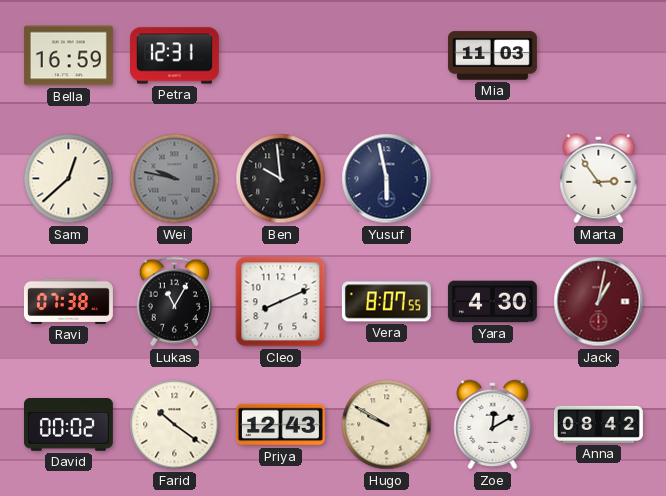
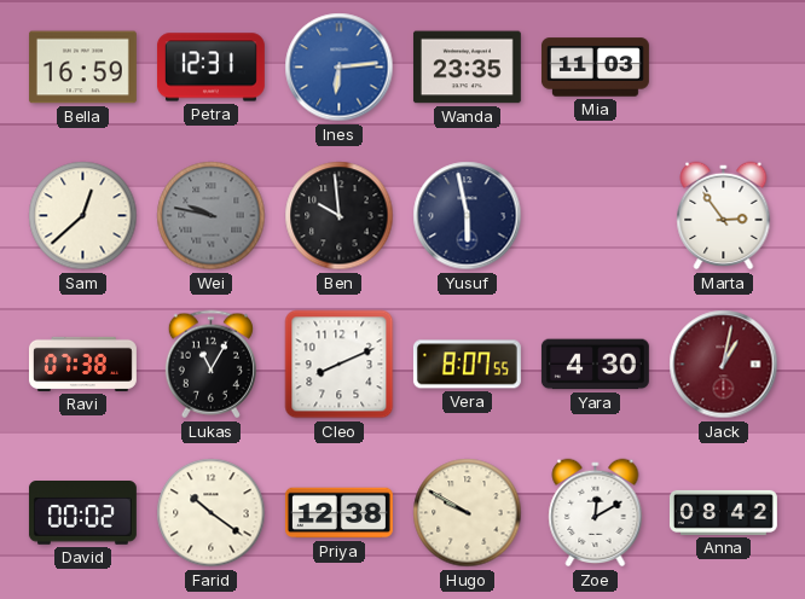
Ines: none -> 6:14
Wanda: none -> 23:35
Priya: 12:43 -> 12:38
